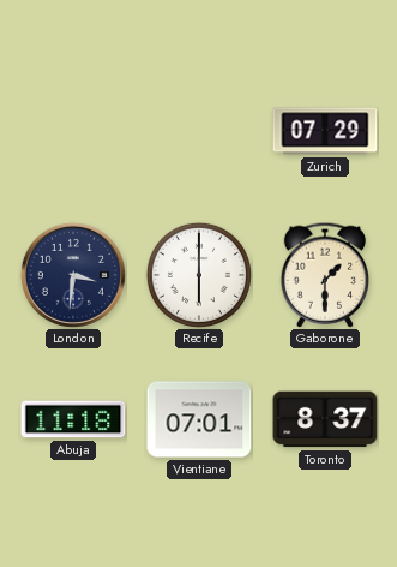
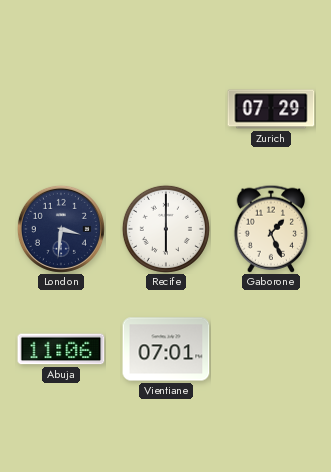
Gaborone: 1:30 -> 1:26
Abuja: 11:18 -> 11:06
Toronto: 8:37 -> none
